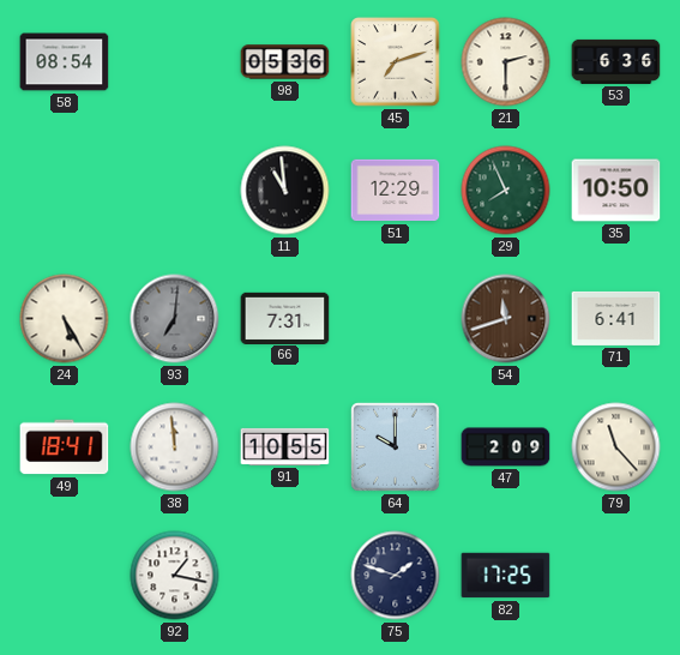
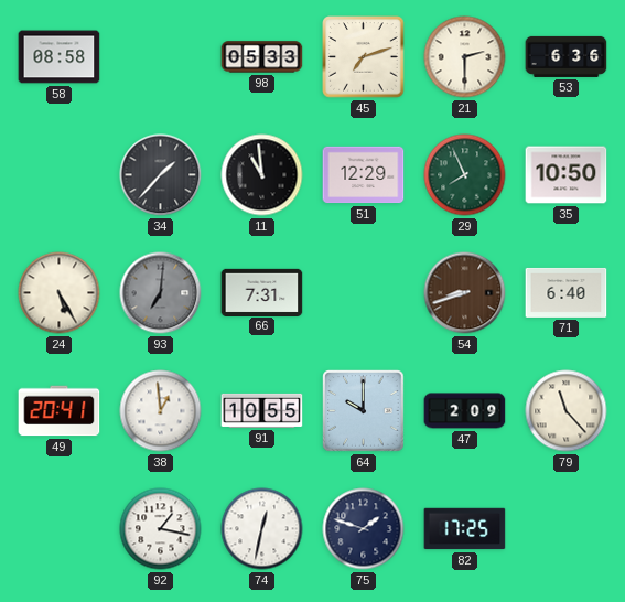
58: 08:54 -> 08:58
98: 05:36 -> 05:33
34: none -> 1:37
54: 11:42 -> 8:42
71: 6:41 -> 6:40
49: 18:41 -> 20:41
38: 11:59 -> 12:59
74: none -> 12:32
